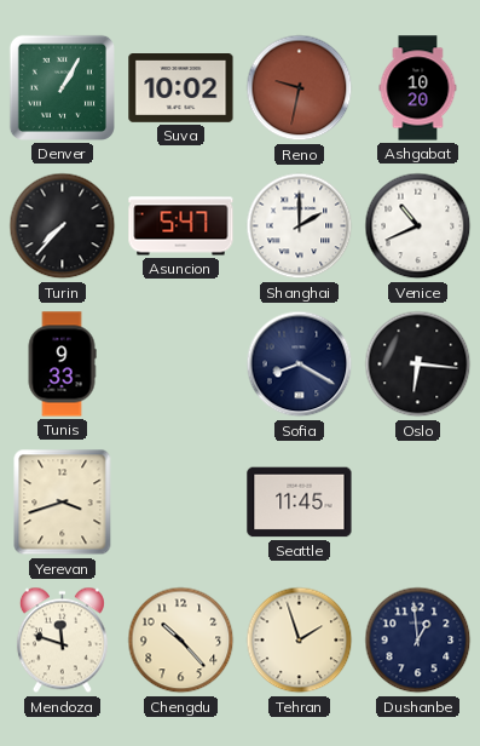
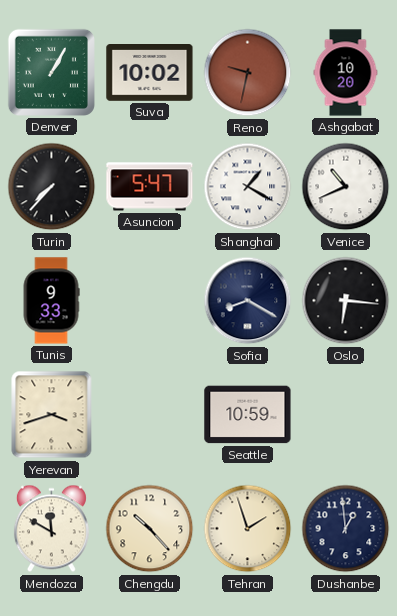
Shanghai: 2:00 -> 1:20
Seattle: 11:45 -> 10:59
Mendoza: 11:48 -> 11:50
